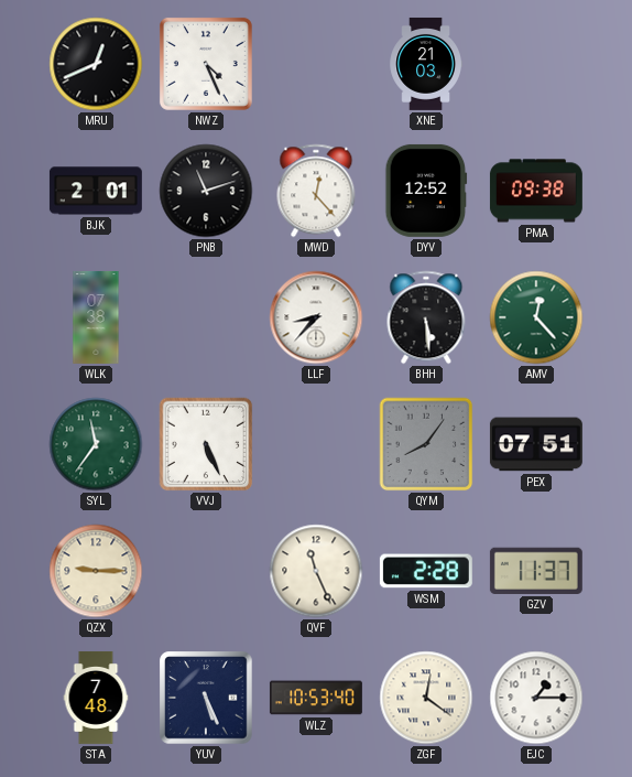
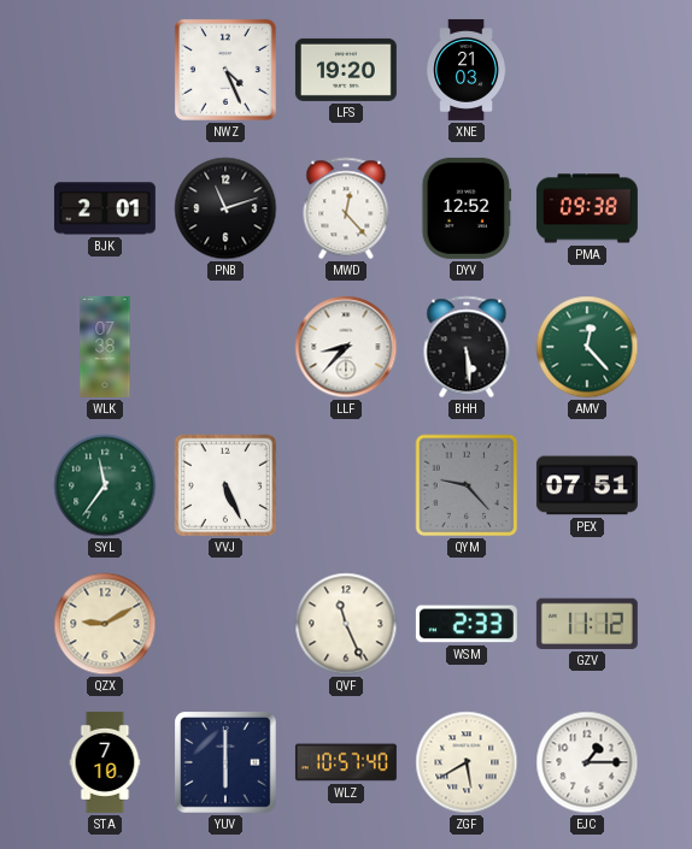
MRU: 12:41 -> none
LFS: none -> 19:20
QYM: 8:06 -> 9:23
QZX: 9:15 -> 9:10
WSM: 2:28 -> 2:33
GZV: 11:37 -> 11:12
STA: 7:48 -> 7:10
YUV: 5:26 -> 6:00
WLZ: 10:53 -> 10:57
ZGF: 12:21 -> 5:40
